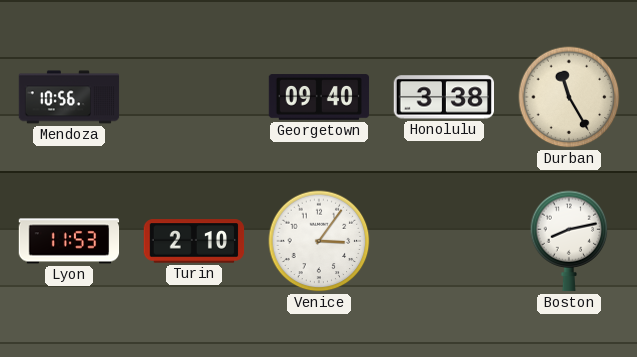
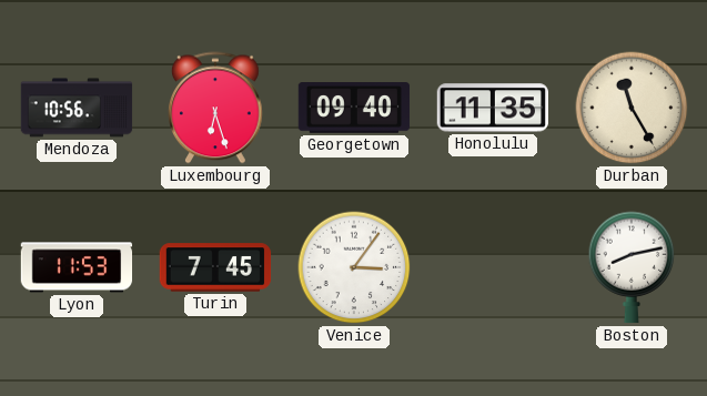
Luxembourg: none -> 6:27
Honolulu: 3:38 -> 11:35
Turin: 2:10 -> 7:45
